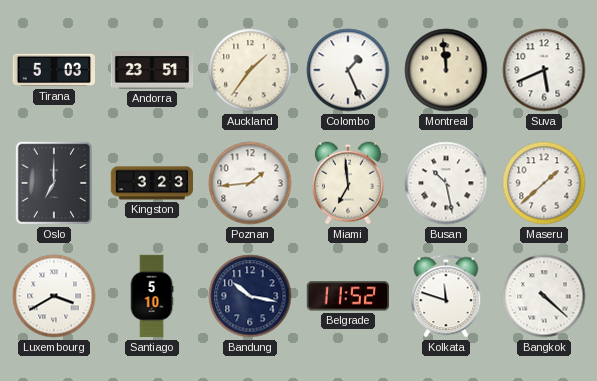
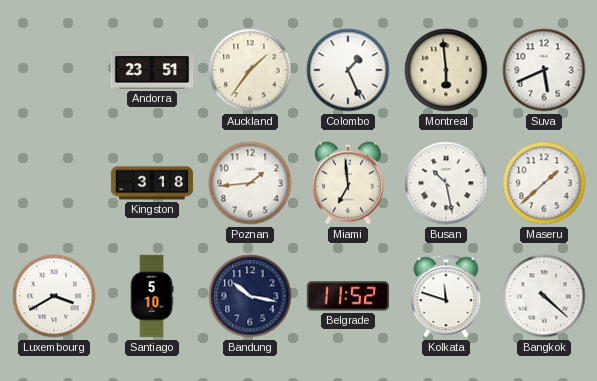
Tirana: 5:03 -> none
Montreal: 11:59 -> 5:59
Oslo: 7:00 -> none
Kingston: 3:23 -> 3:18
